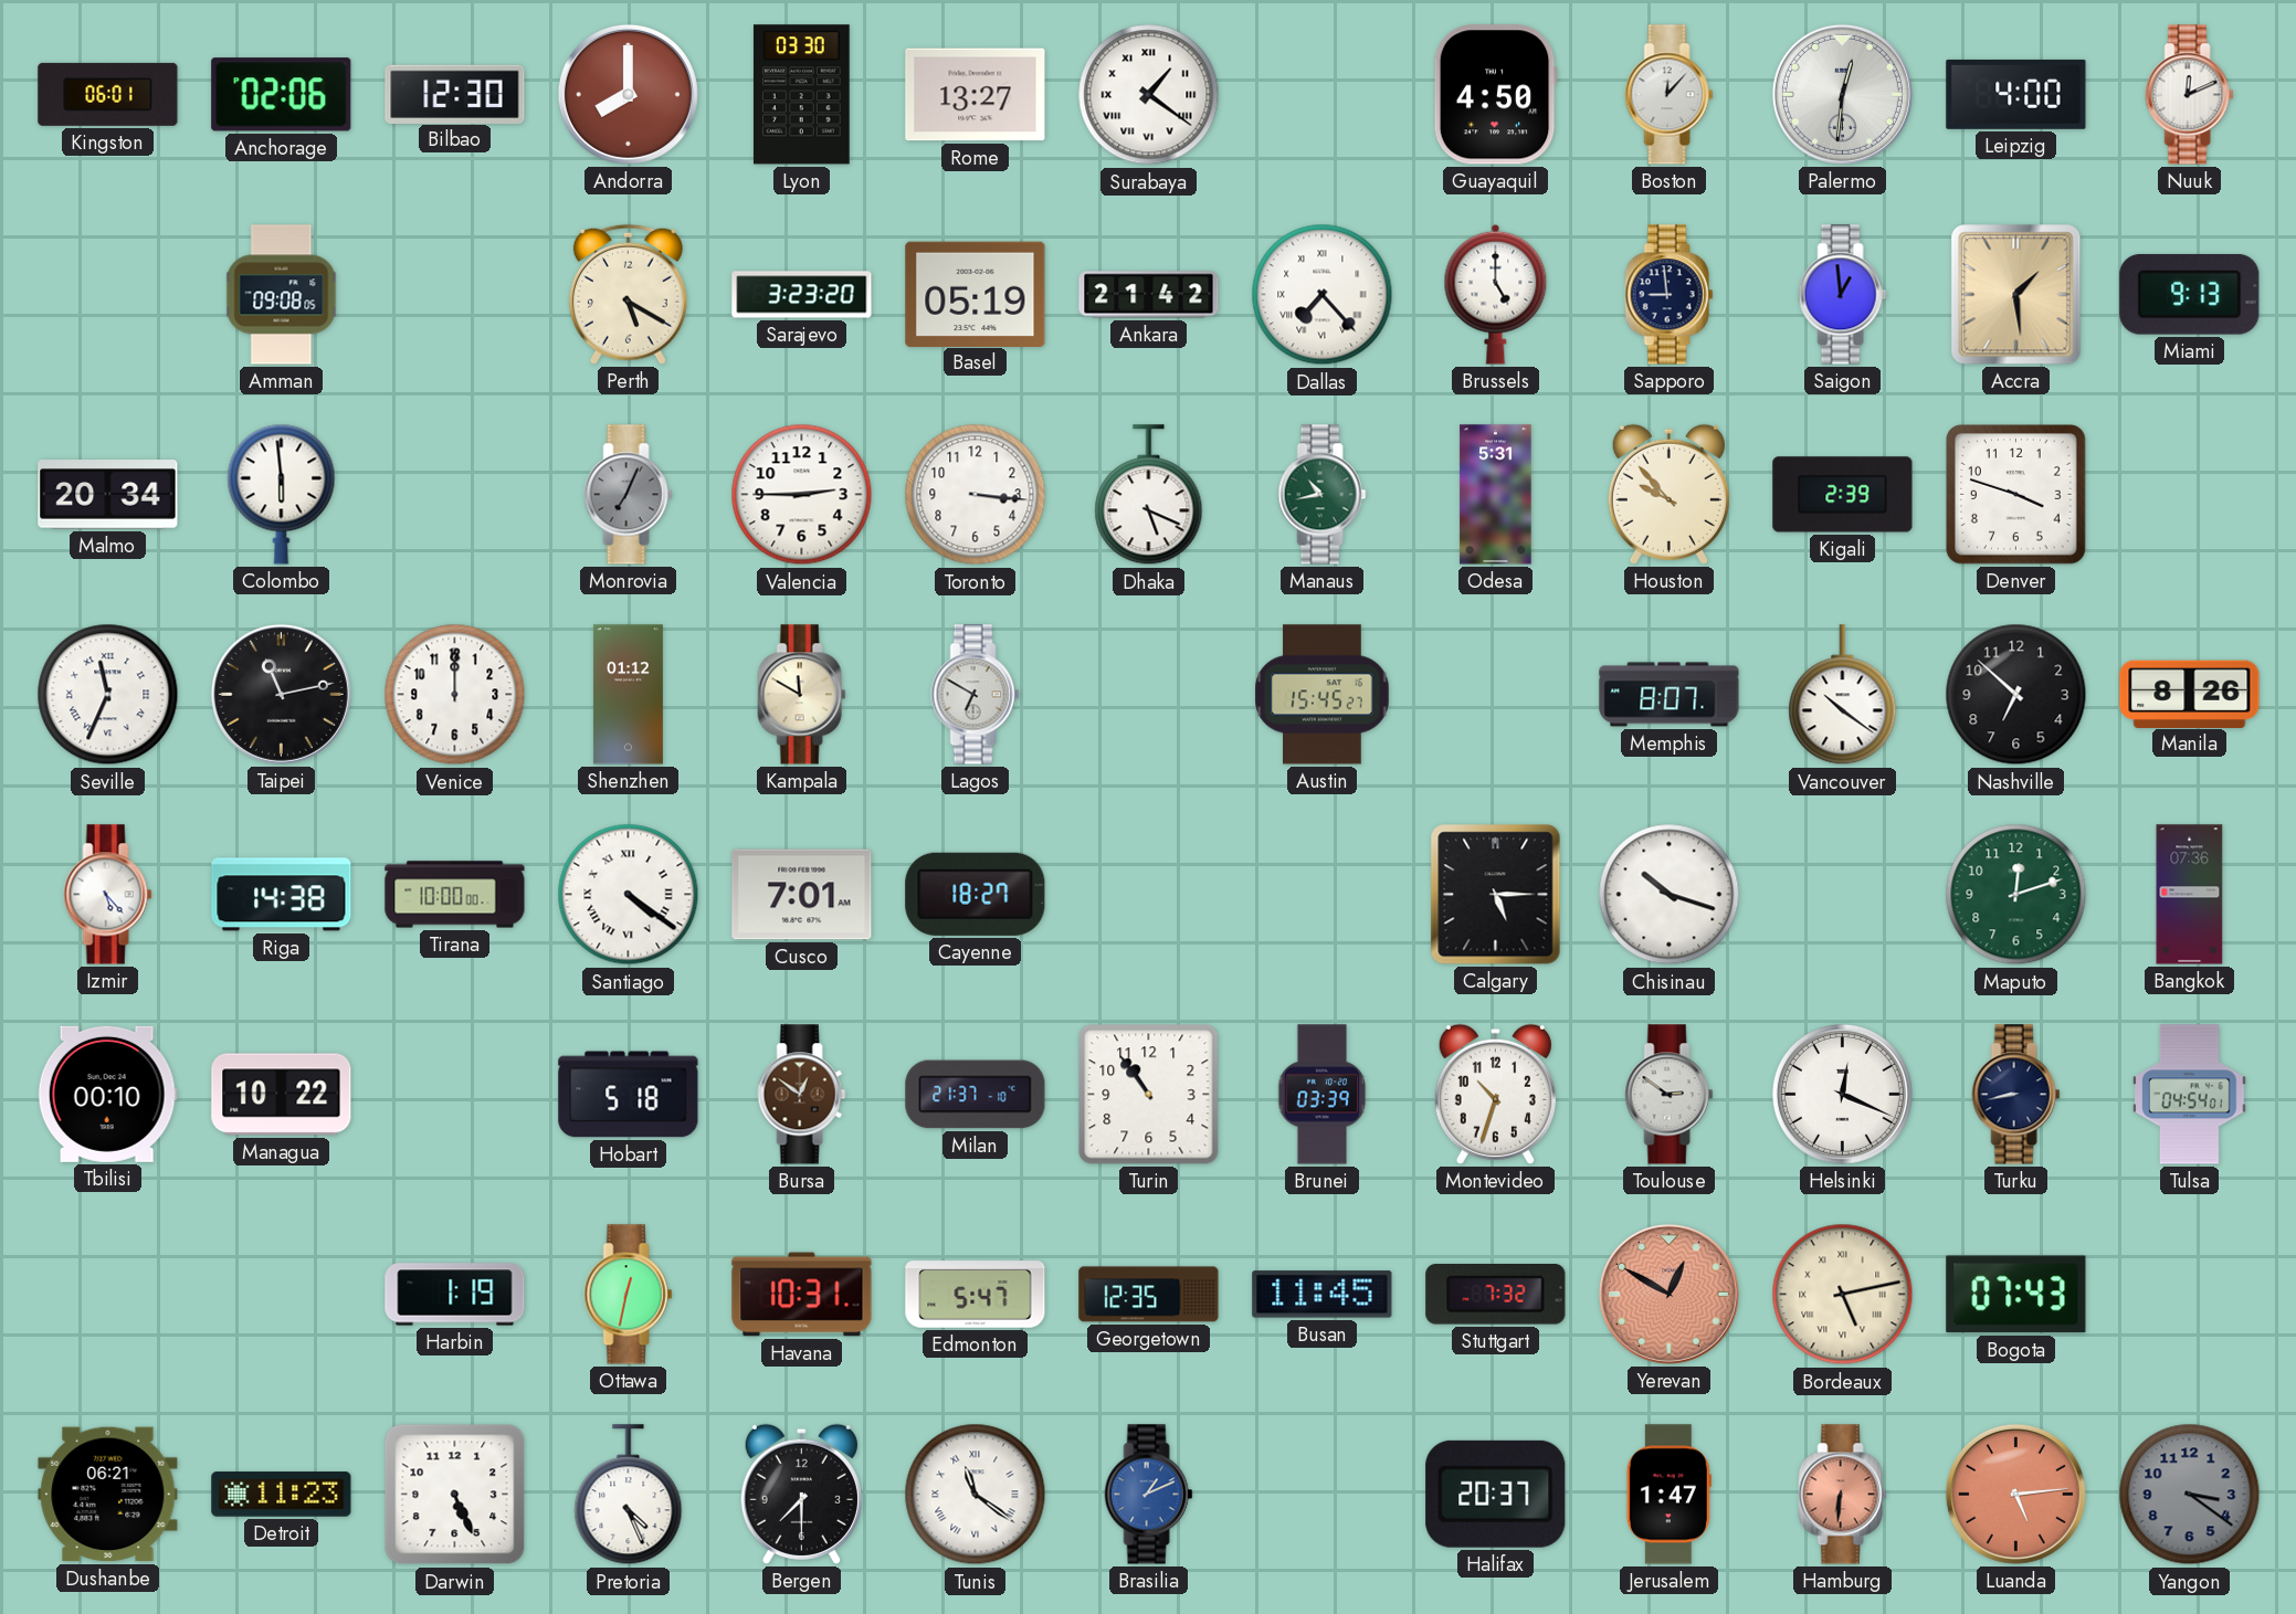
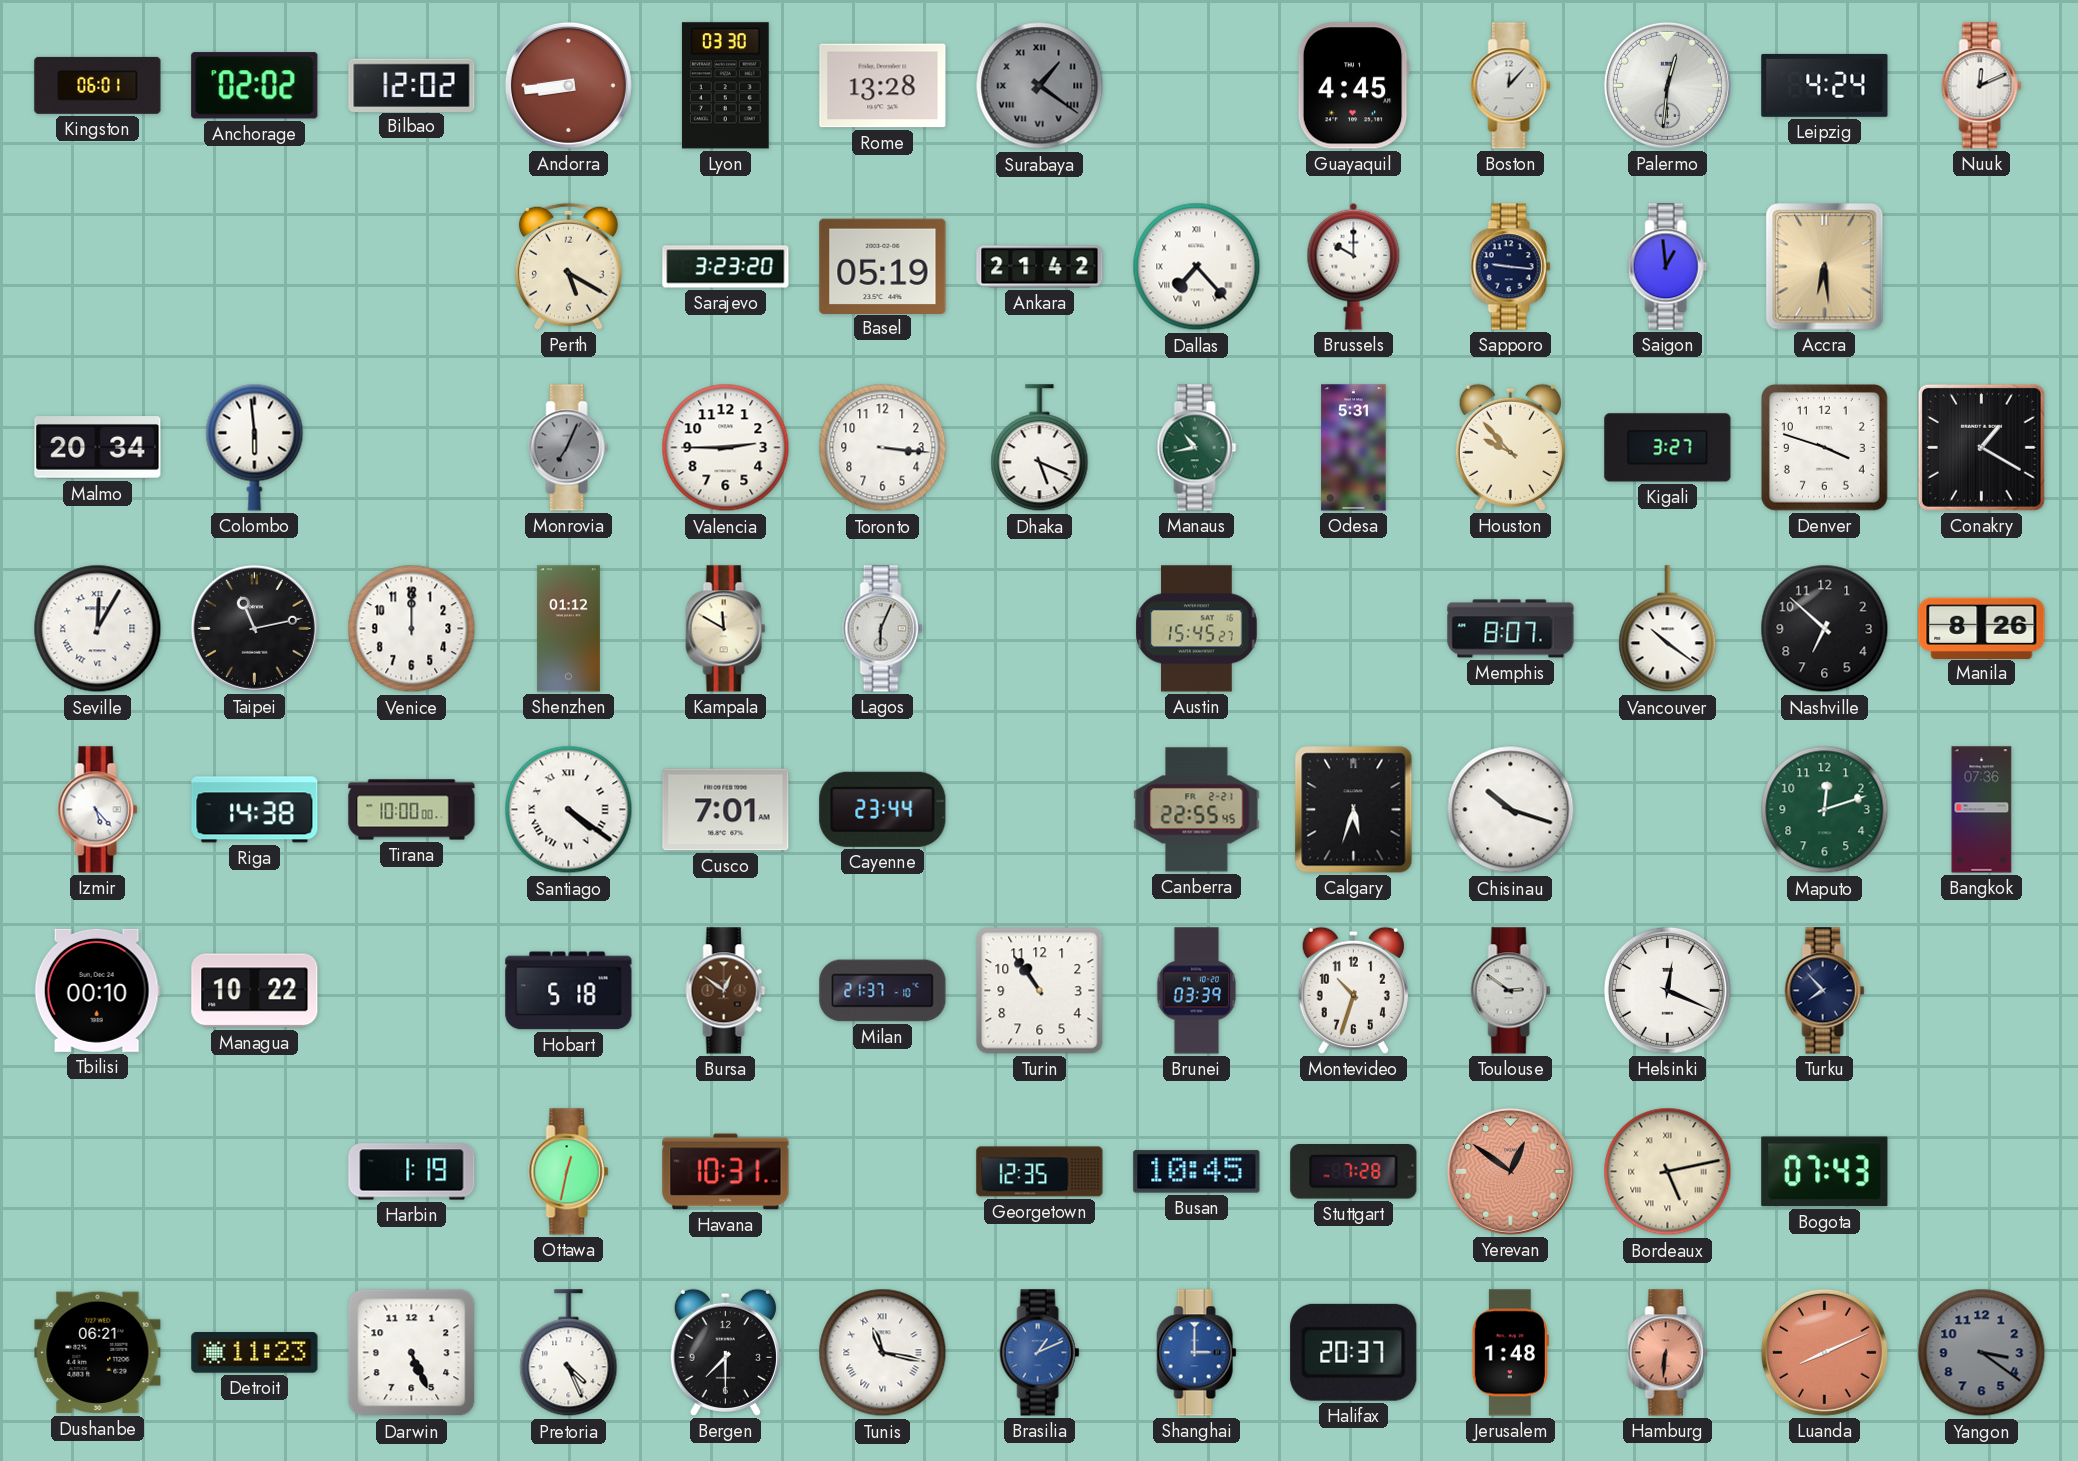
Anchorage: 02:06 -> 02:02
Bilbao: 12:30 -> 12:02
Andorra: 8:00 -> 8:44
Rome: 13:27 -> 13:28
Surabaya dial: white -> grey
Guayaquil: 4:50 -> 4:45
Leipzig: 4:00 -> 4:24
Amman: 09:08 -> none
Brussels: 5:00 -> 10:00
Sapporo: 8:59 -> 9:16
Accra: 1:29 -> 6:29
Miami: 9:13 -> none
Kigali: 2:39 -> 3:27
Conakry: none -> 1:20
Seville: 11:34 -> 12:05
Lagos: 6:50 -> 6:04
Cayenne: 18:27 -> 23:44
Canberra: none -> 22:55
Calgary: 5:15 -> 5:33
Turku: 8:43 -> 7:53
Tulsa: 04:54 -> none
Edmonton: 5:47 -> none
Busan: 11:45 -> 10:45
Stuttgart: 7:32 -> 7:28
Yerevan: 12:50 -> 12:51
Tunis: 11:21 -> 11:17
Shanghai: none -> 3:00
Jerusalem: 1:47 -> 1:48
Luanda: 5:14 -> 8:11
